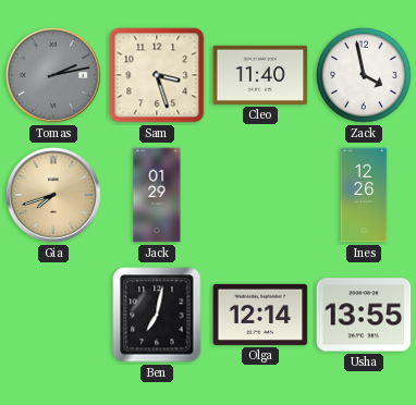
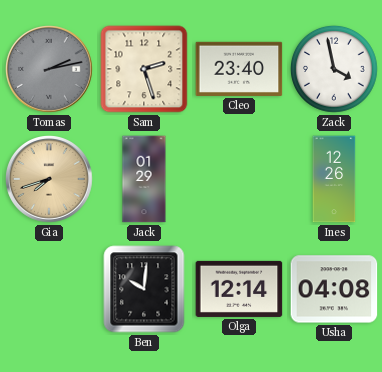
Sam: 3:27 -> 2:27
Cleo: 11:40 -> 23:40
Ben: 7:02 -> 10:01
Usha: 13:55 -> 04:08
